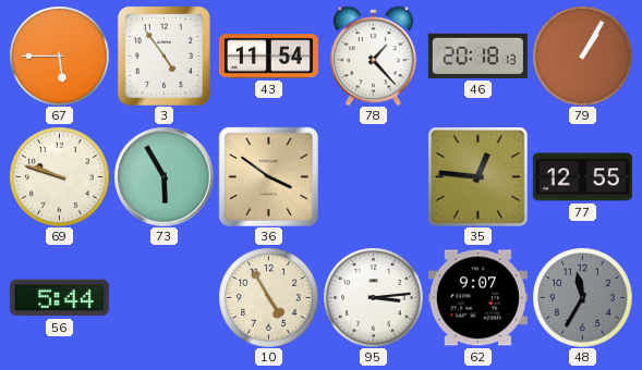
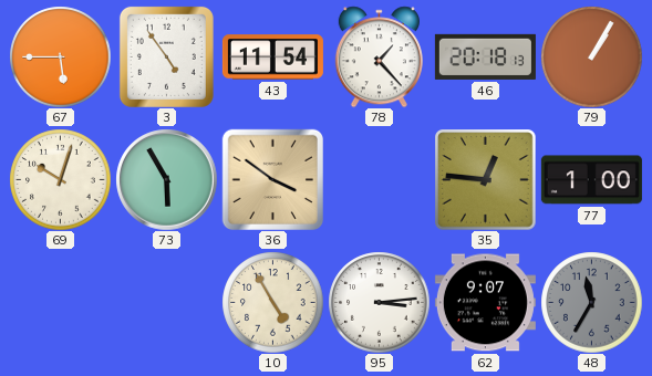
69: 9:48 -> 10:03
77: 12:55 -> 1:00
56: 5:44 -> none
